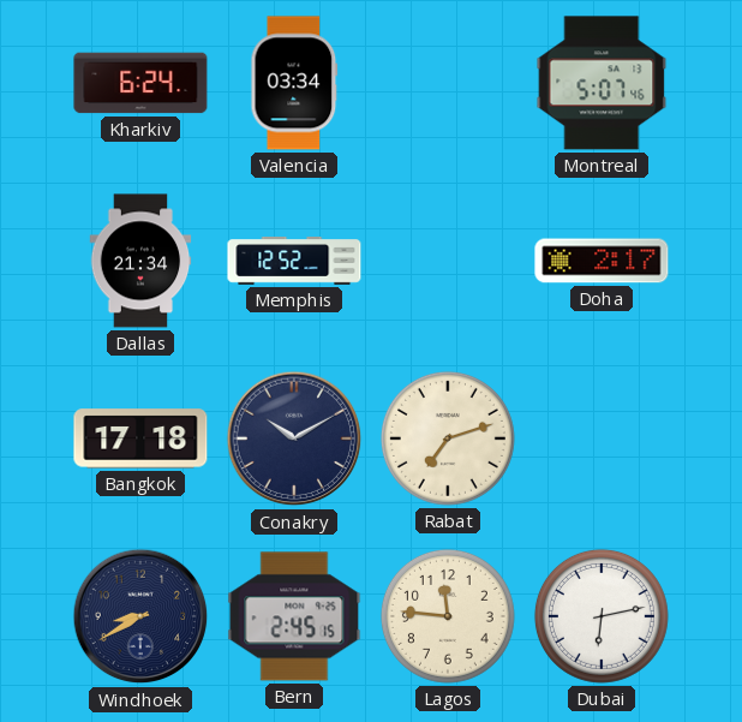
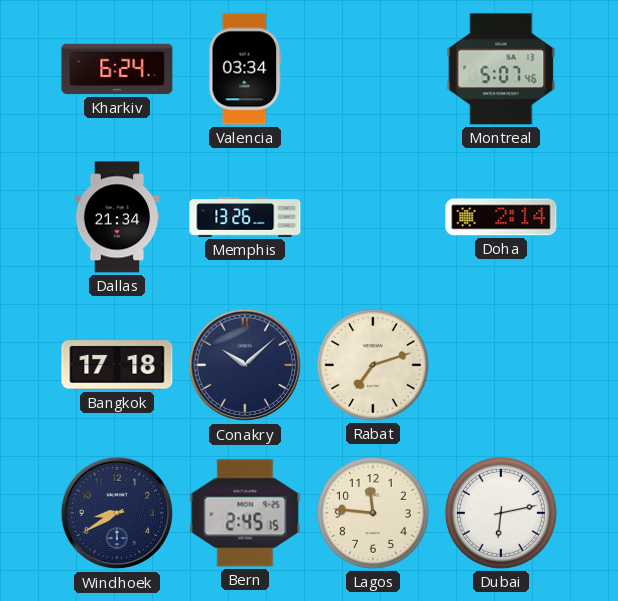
Memphis: 12:52 -> 13:26
Doha: 2:17 -> 2:14
Conakry: 10:10 -> 10:08
